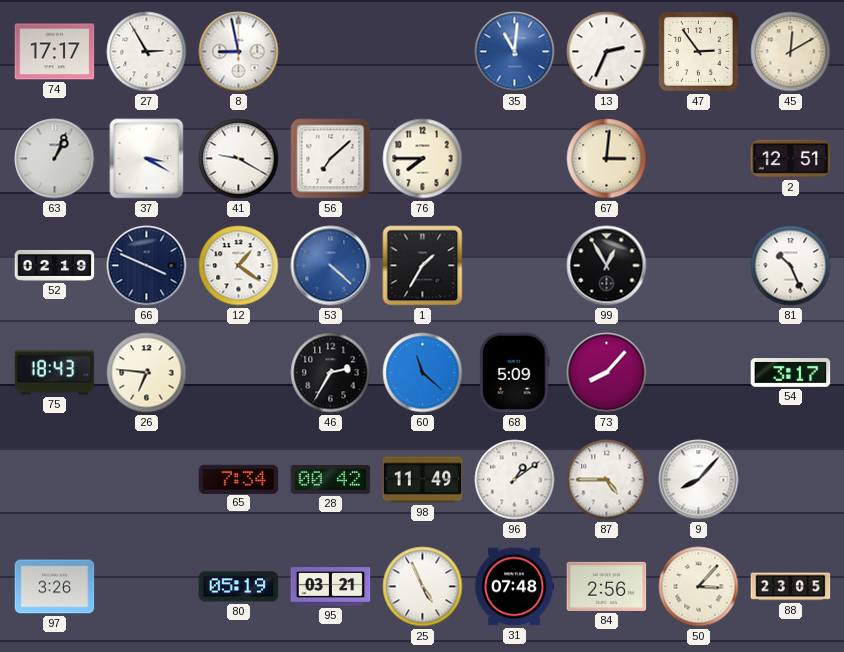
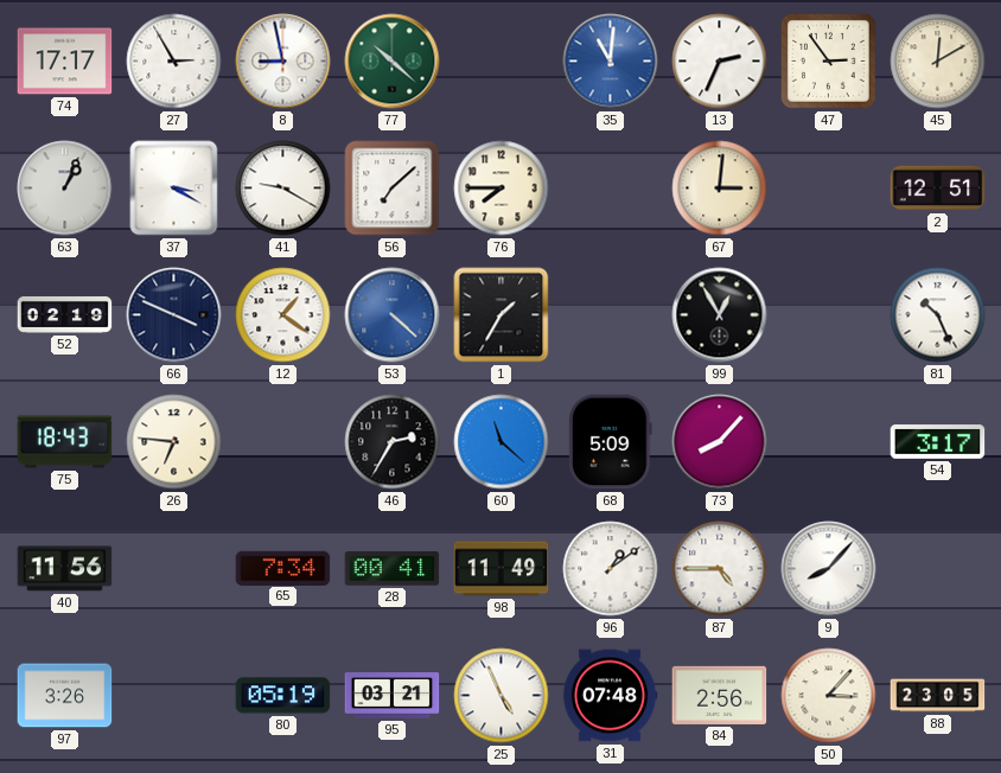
77: none -> 10:22
40: none -> 11:56
28: 00:42 -> 00:41
